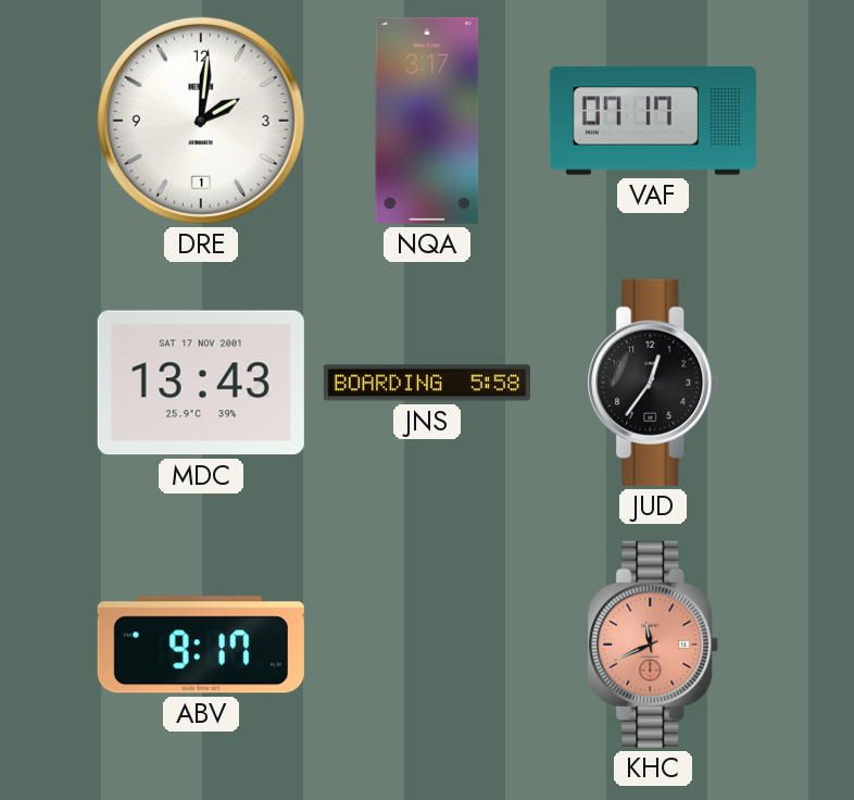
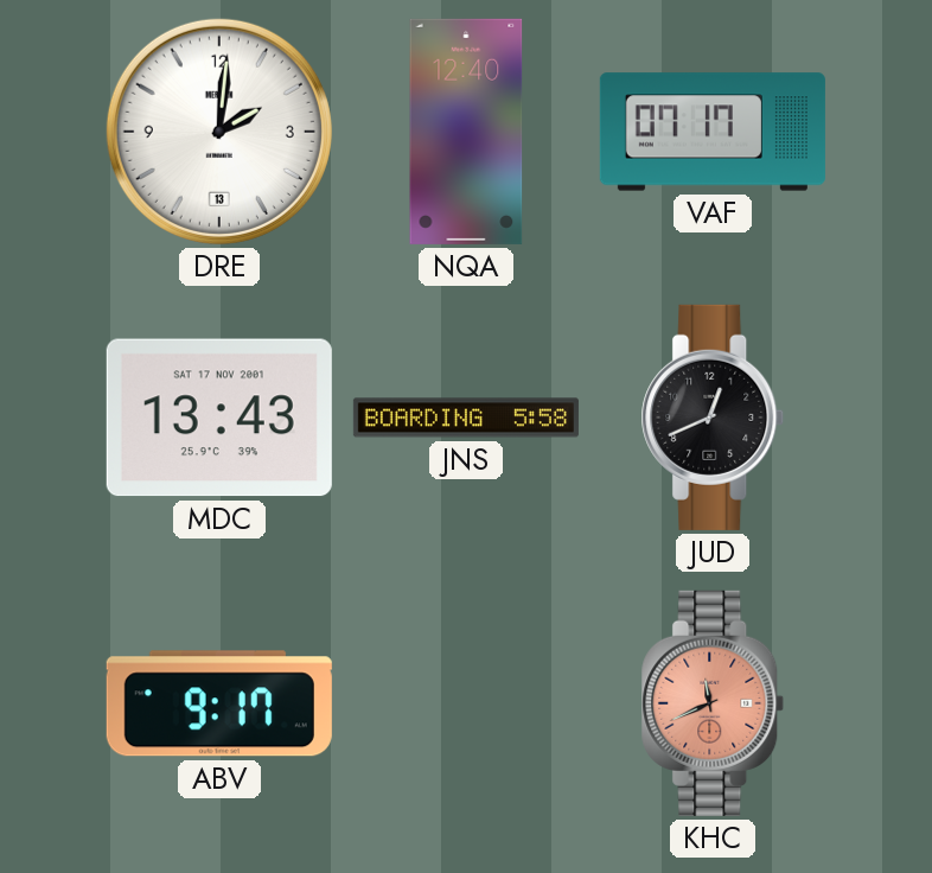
DRE date: 1 -> 13
NQA: 3:17 -> 12:40
JUD: 12:36 -> 12:41
